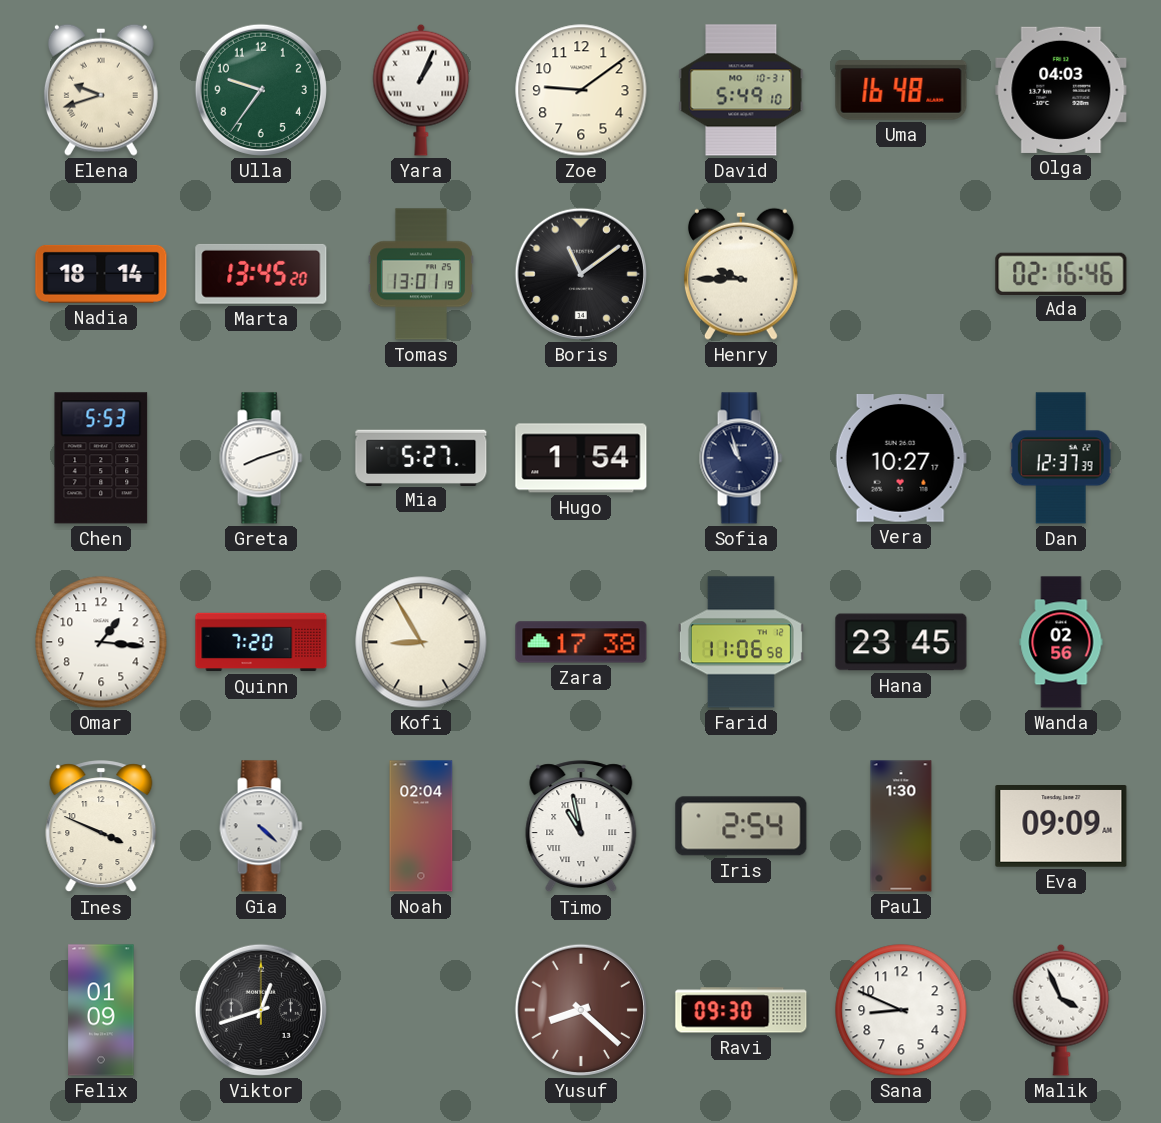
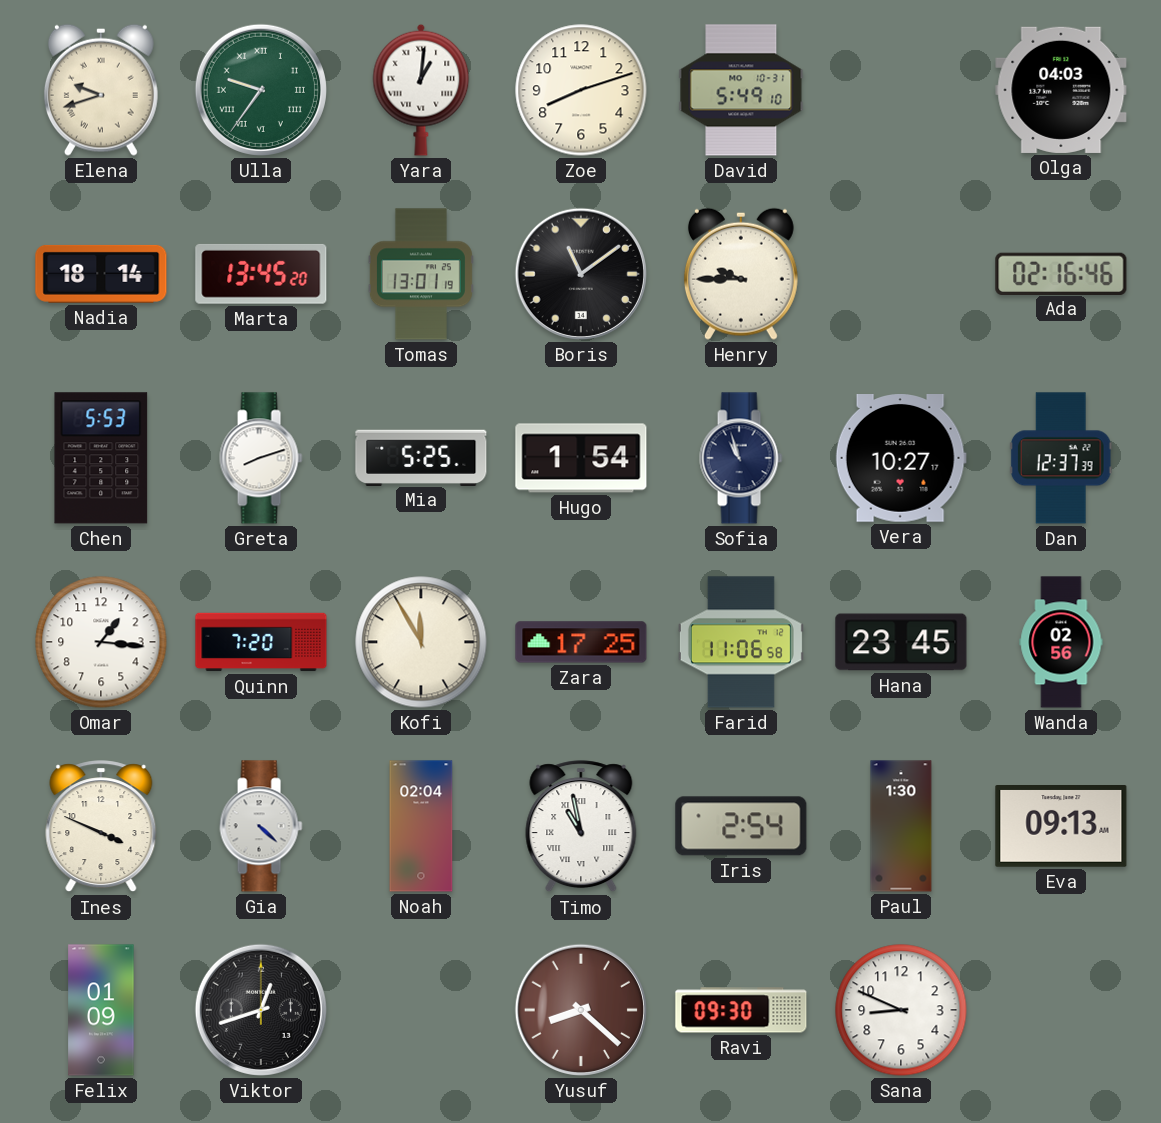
Ulla numerals: Arabic -> Roman
Yara: 1:04 -> 1:01
Zoe: 9:09 -> 8:12
Uma: 16:48 -> none
Mia: 5:27 -> 5:25
Kofi: 8:55 -> 11:55
Zara: 17:38 -> 17:25
Eva: 09:09 -> 09:13
Malik: 3:56 -> none
